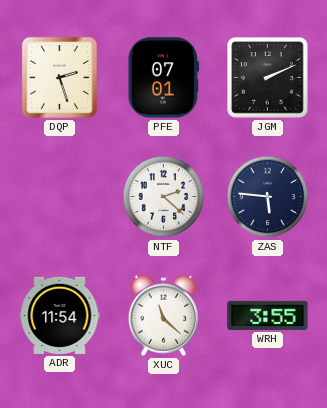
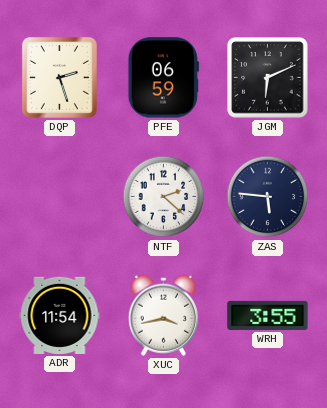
PFE: 07:01 -> 06:59
JGM: 2:11 -> 6:11
XUC: 11:22 -> 3:43
